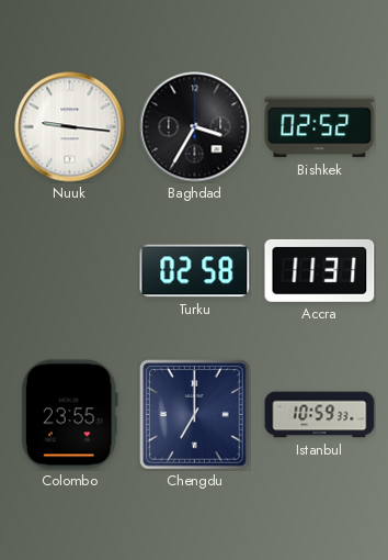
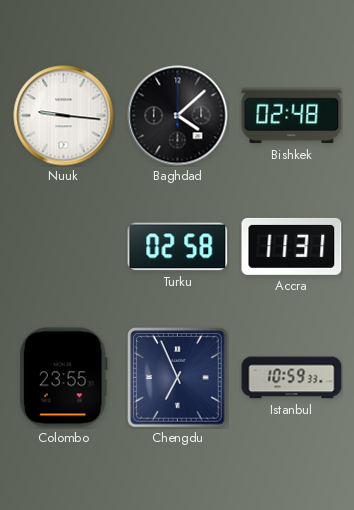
Baghdad: 3:35 -> 4:08
Bishkek: 02:52 -> 02:48
Chengdu: 7:00 -> 6:56
